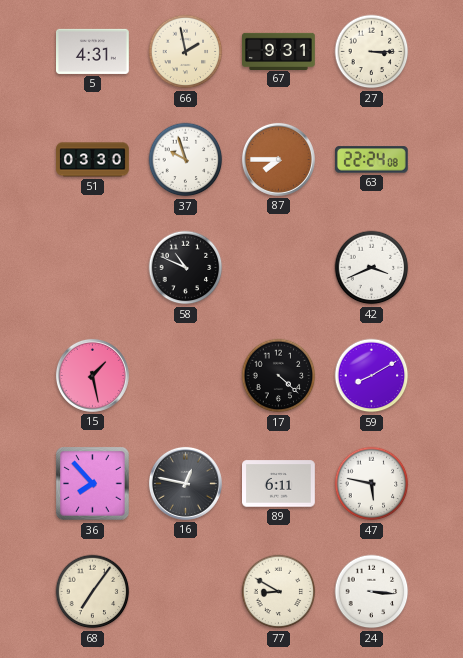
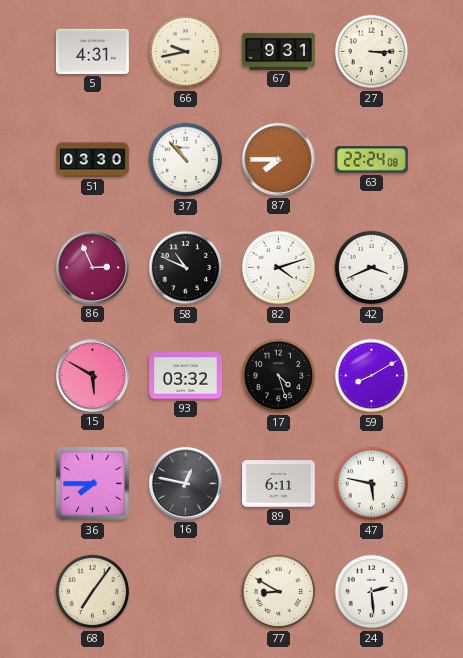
66: 1:58 -> 9:43
37: 9:57 -> 10:53
86: none -> 2:56
82: none -> 4:12
15: 1:28 -> 5:50
93: none -> 03:32
17: 4:22 -> 4:27
36: 7:53 -> 7:45
24: 3:16 -> 2:29
